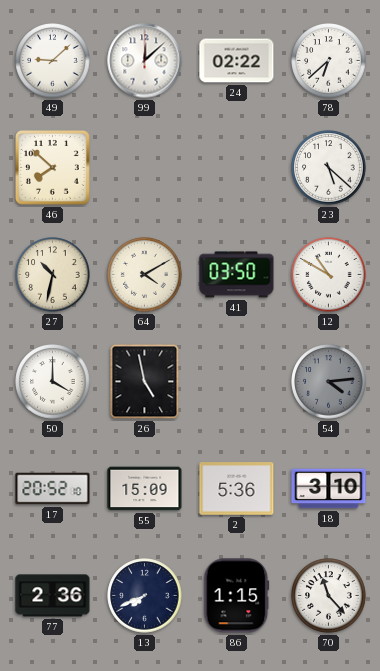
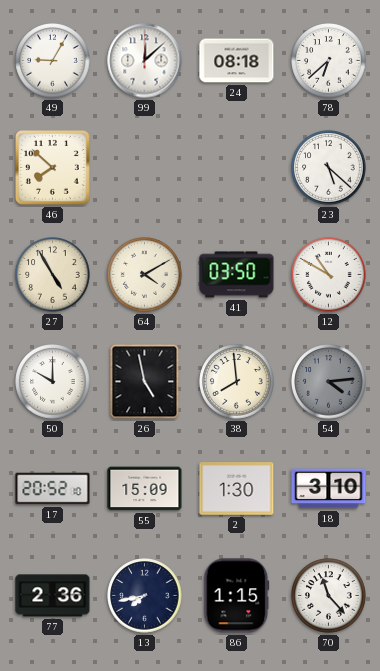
49: 9:08 -> 9:05
24: 02:22 -> 08:18
27: 10:32 -> 4:55
50: 4:00 -> 10:00
38: none -> 7:59
2: 5:36 -> 1:30
13: 7:41 -> 7:43
